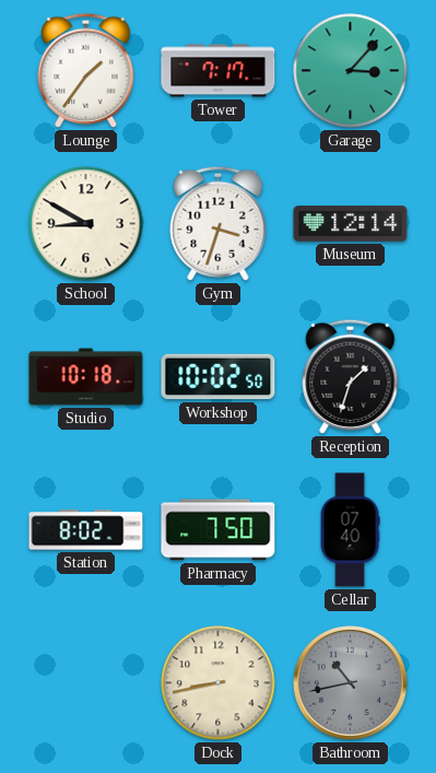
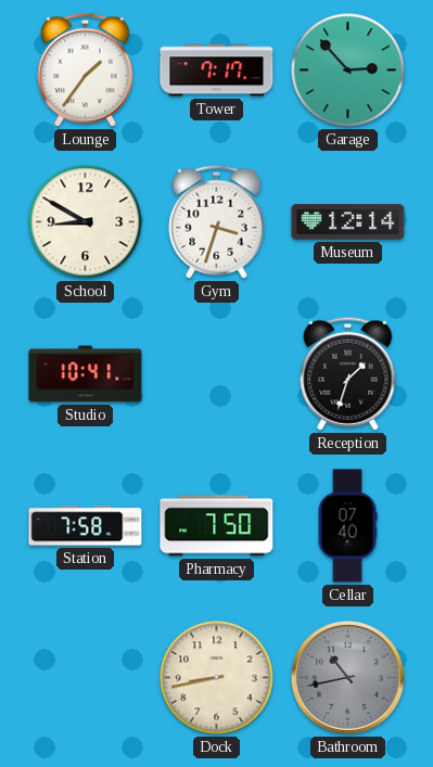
Garage: 3:07 -> 2:53
Studio: 10:18 -> 10:41
Workshop: 10:02 -> none
Station: 8:02 -> 7:58
